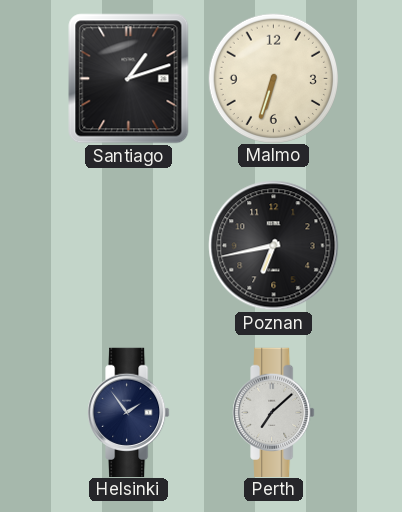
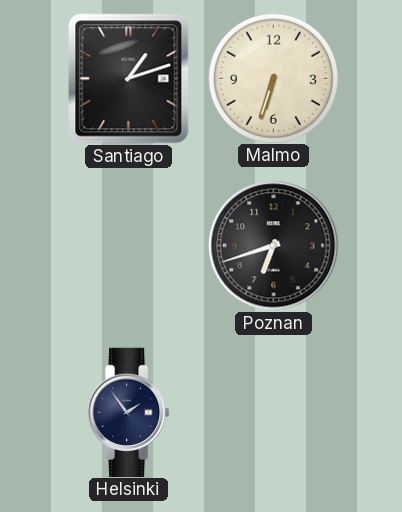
Poznan: 6:43 -> 6:42
Perth: 7:08 -> none
